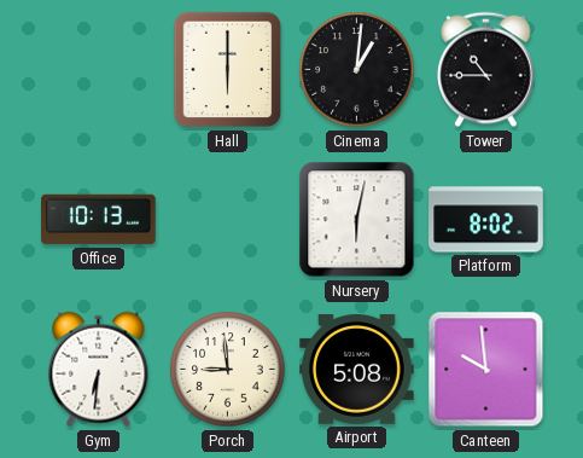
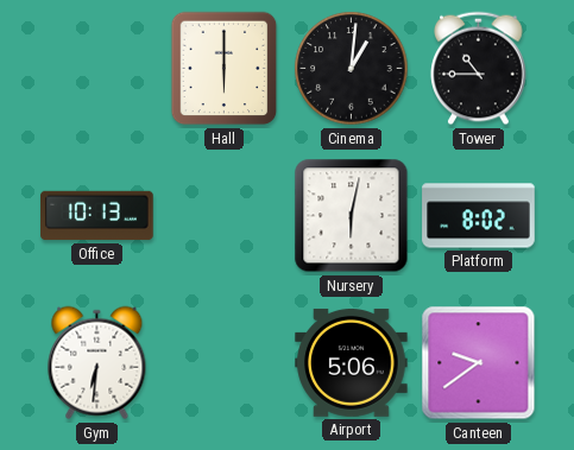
Porch: 8:59 -> none
Airport: 5:08 -> 5:06
Canteen: 9:59 -> 9:39
